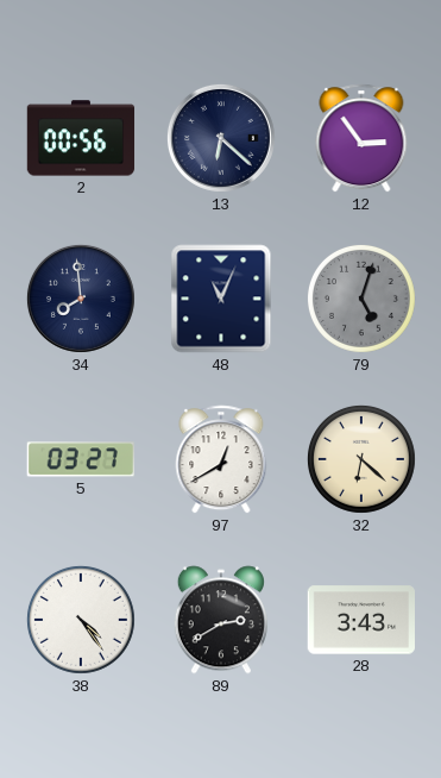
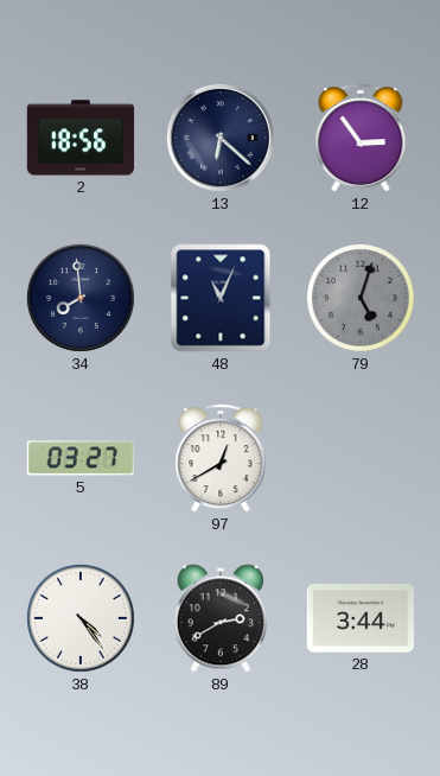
2: 00:56 -> 18:56
32: 6:22 -> none
28: 3:43 -> 3:44
